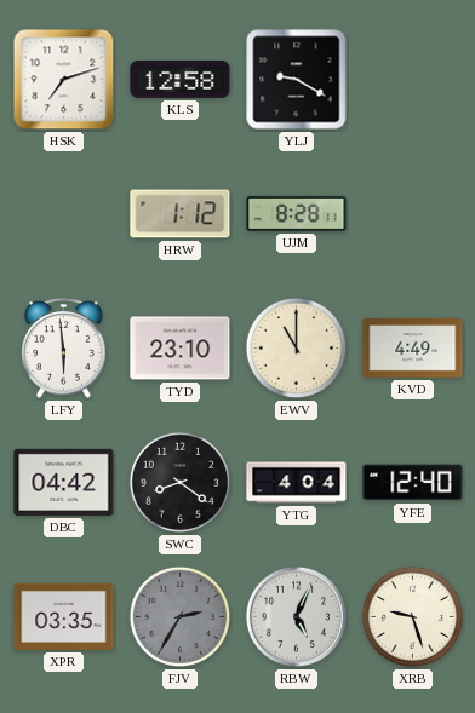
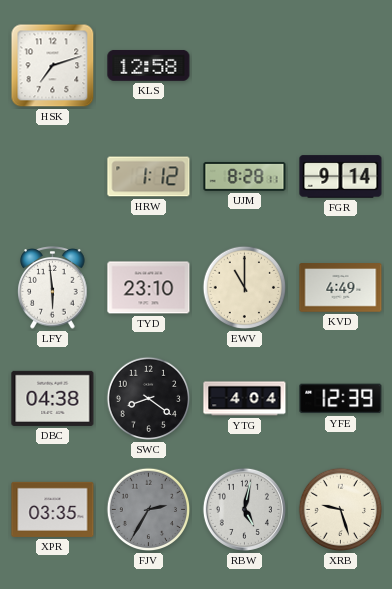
YLJ: 9:20 -> none
FGR: none -> 9:14
DBC: 04:42 -> 04:38
YFE: 12:40 -> 12:39
RBW: 5:04 -> 5:02
